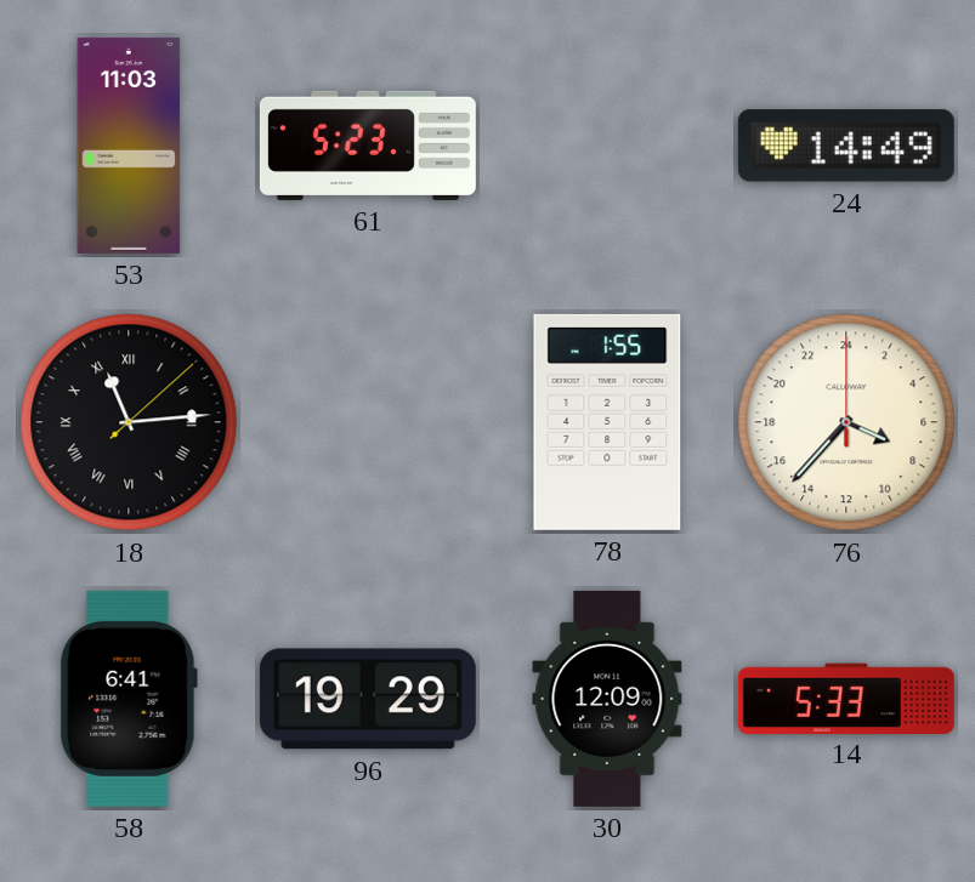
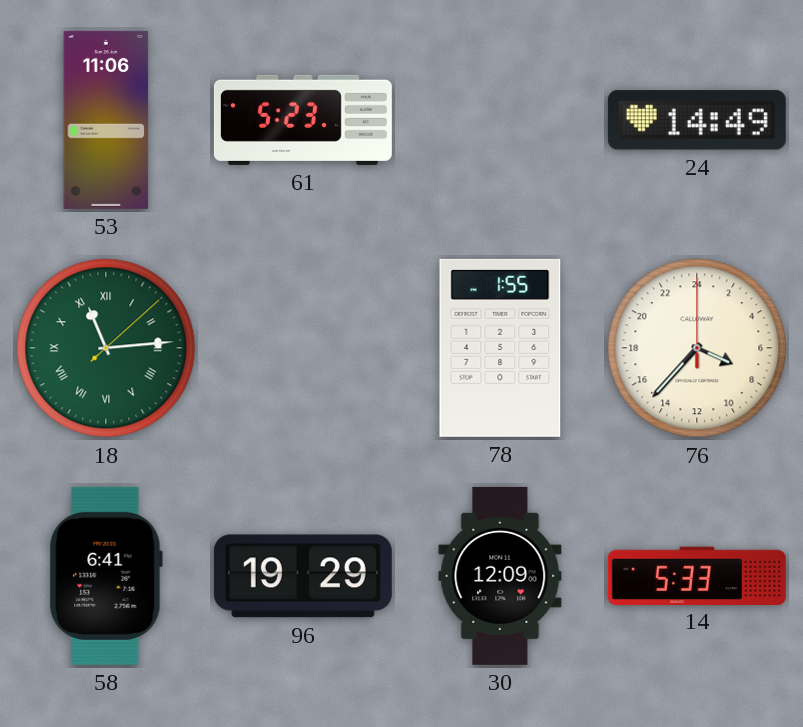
53: 11:03 -> 11:06
18 dial: black -> green
